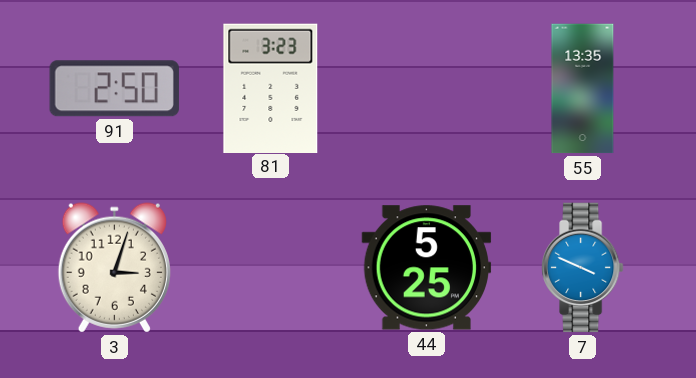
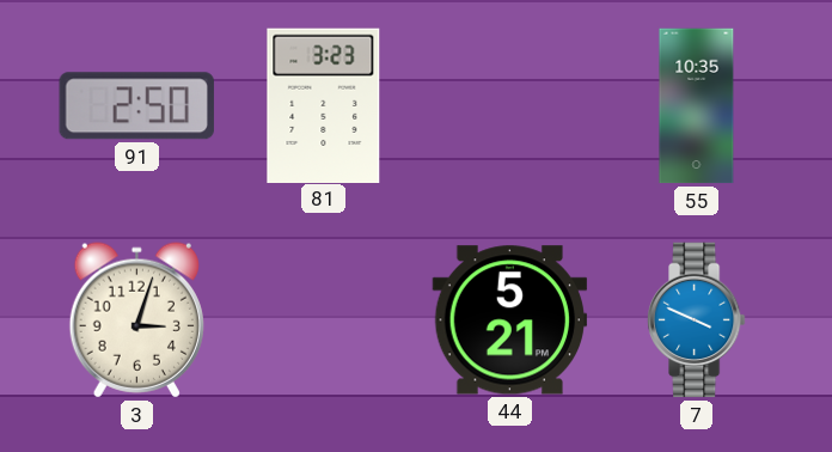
55: 13:35 -> 10:35
44: 5:25 -> 5:21
